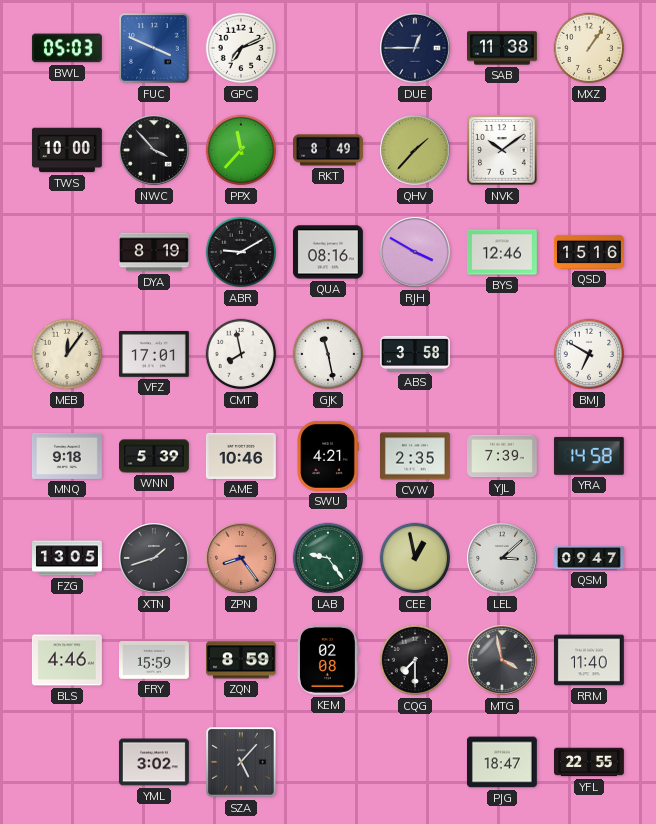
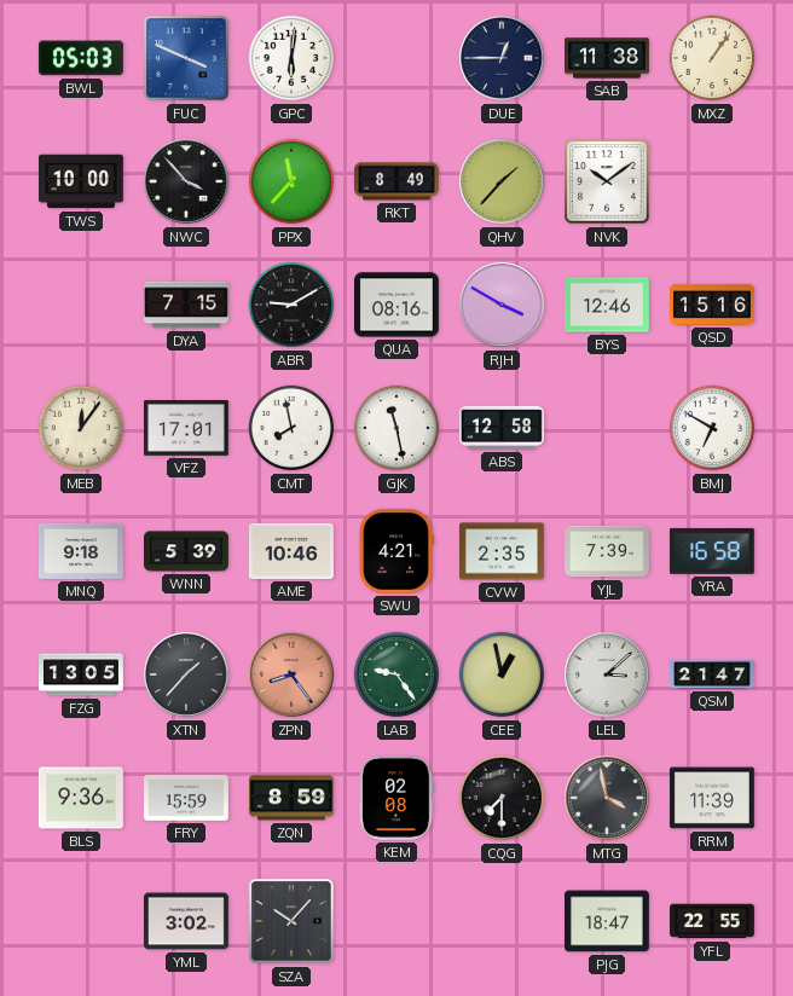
GPC: 7:11 -> 6:01
DYA: 8:19 -> 7:15
ABS: 3:58 -> 12:58
YRA: 14:58 -> 16:58
XTN: 1:42 -> 1:37
QSM: 09:47 -> 21:47
BLS: 4:46 -> 9:36
RRM: 11:40 -> 11:39
SZA: 5:07 -> 10:07
